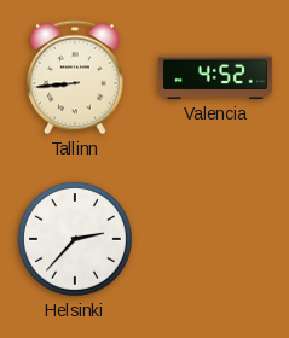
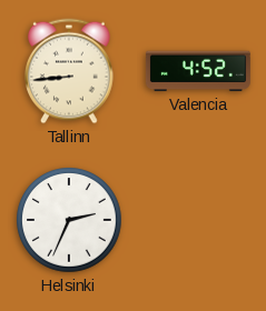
Helsinki: 2:37 -> 2:34
